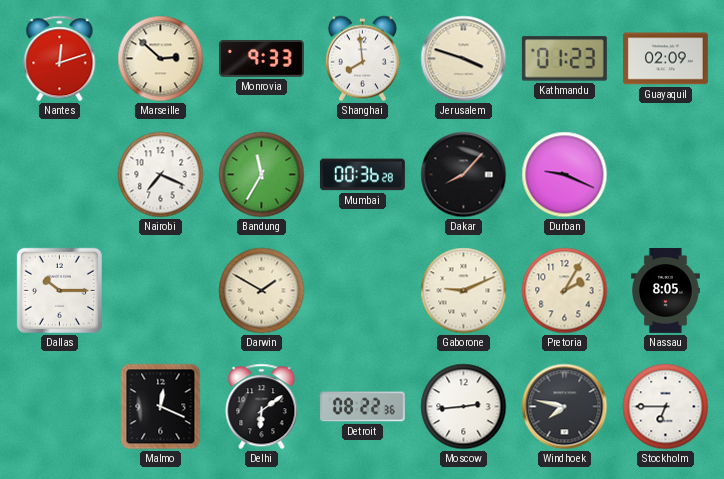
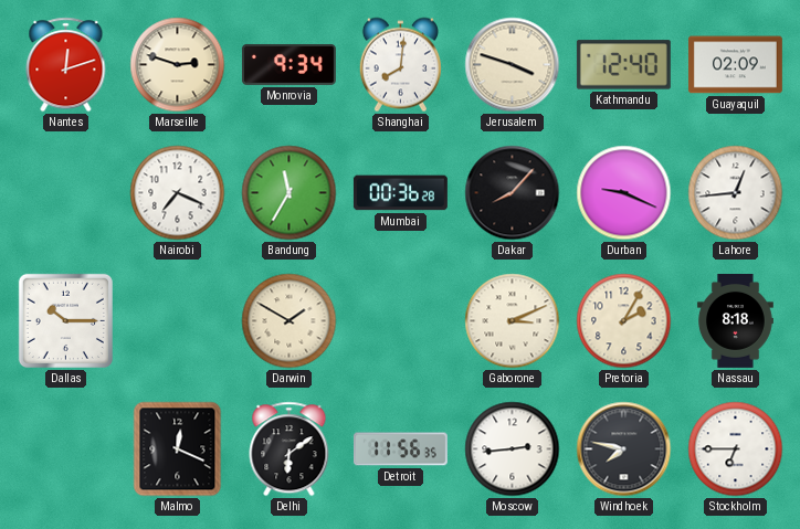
Marseille: 2:52 -> 2:48
Monrovia: 9:33 -> 9:34
Shanghai: 7:59 -> 8:01
Kathmandu: 01:23 -> 12:40
Lahore: none -> 12:44
Gaborone: 9:11 -> 3:11
Nassau: 8:05 -> 8:18
Detroit: 08:22 -> 11:56
